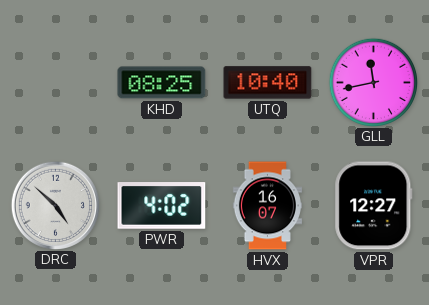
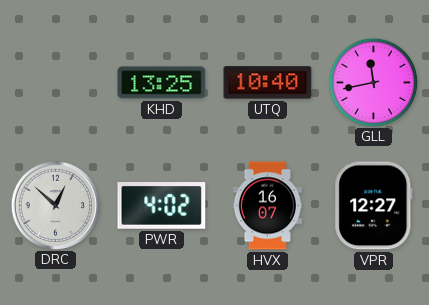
KHD: 08:25 -> 13:25
DRC: 4:52 -> 12:52
